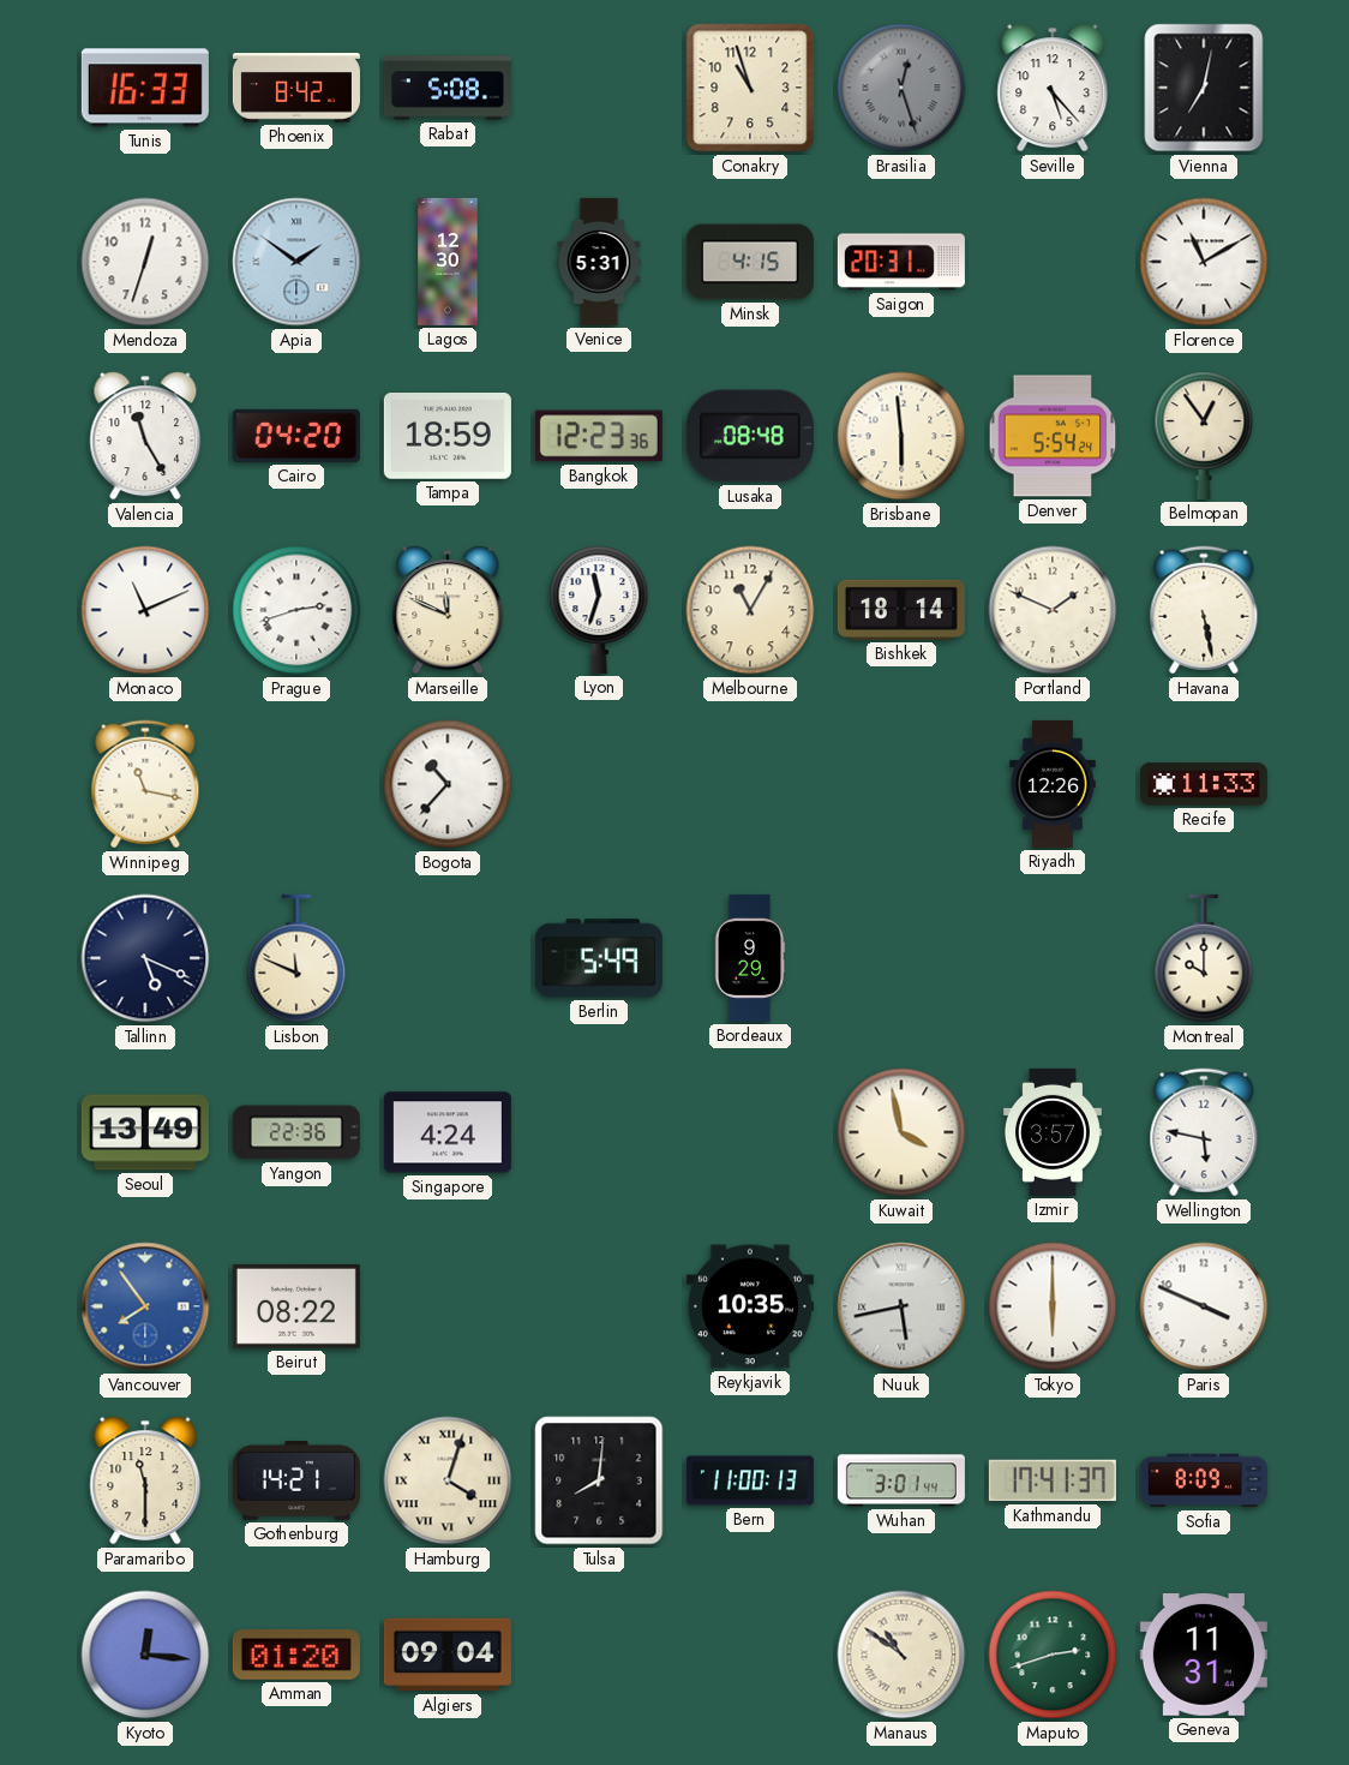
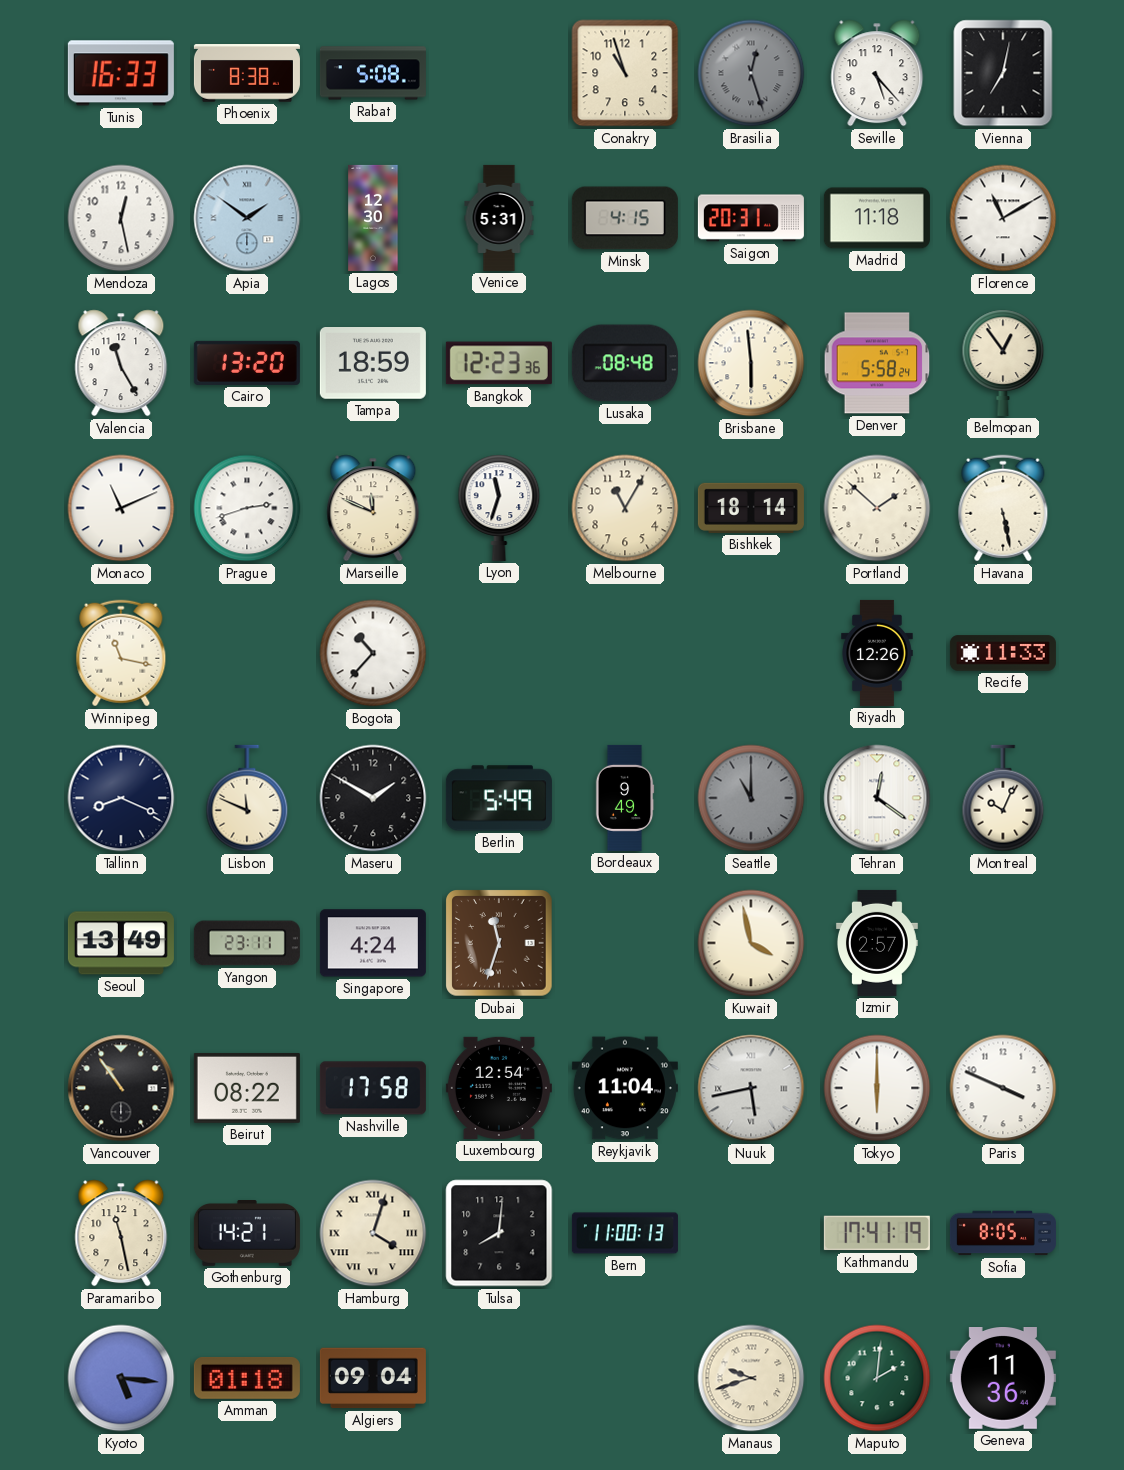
Phoenix: 8:42 -> 8:38
Mendoza: 12:33 -> 12:28
Madrid: none -> 11:18
Cairo: 04:20 -> 13:20
Denver: 5:54 -> 5:58
Portland: 1:49 -> 1:52
Tallinn: 5:19 -> 8:19
Maseru: none -> 1:50
Bordeaux: 9:29 -> 9:49
Seattle: none -> 11:00
Tehran: none -> 12:21
Montreal: 10:00 -> 10:04
Yangon: 22:36 -> 23:11
Dubai: none -> 11:33
Izmir: 3:57 -> 2:57
Wellington: 5:47 -> none
Vancouver: 7:54 -> 10:54
Vancouver dial: blue -> black
Nashville: none -> 17:58
Luxembourg: none -> 12:54
Reykjavik: 10:35 -> 11:04
Paramaribo: 11:30 -> 11:28
Wuhan: 3:01 -> none
Kathmandu: 17:41:37 -> 17:41:19
Sofia: 8:09 -> 8:05
Kyoto: 12:16 -> 5:16
Amman: 01:20 -> 01:18
Manaus: 10:51 -> 9:42
Maputo: 2:42 -> 2:01
Geneva: 11:31 -> 11:36
